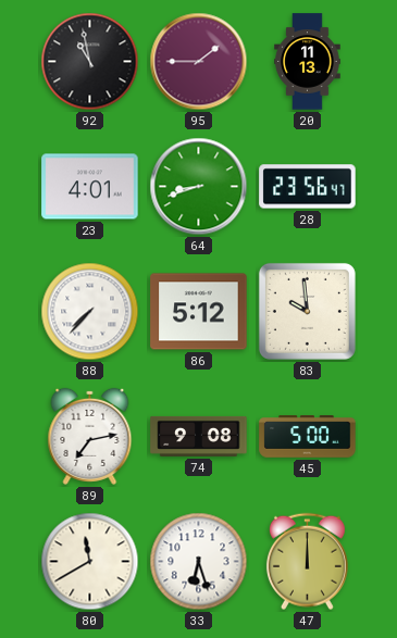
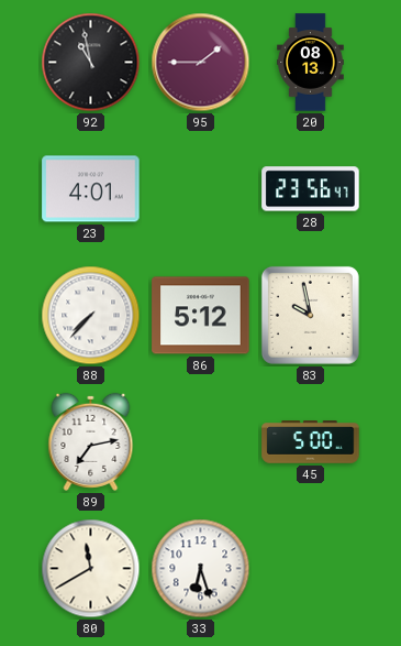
20: 11:13 -> 08:13
64: 8:42 -> none
83: 9:59 -> 9:58
74: 9:08 -> none
47: 12:00 -> none
